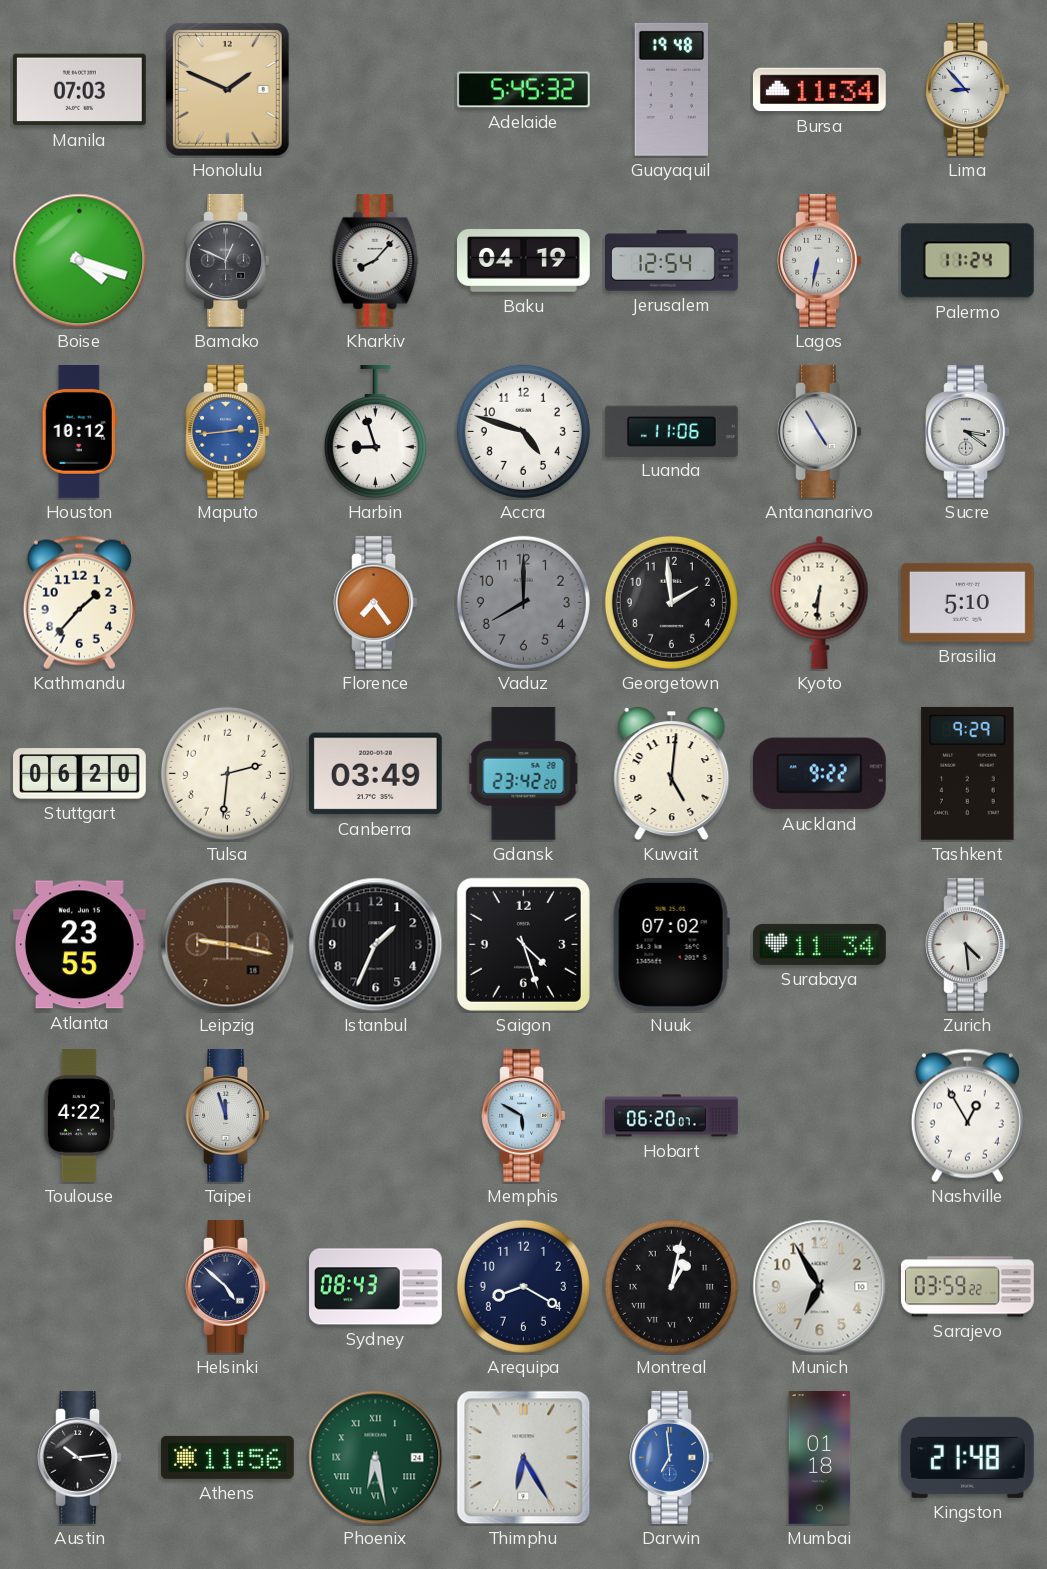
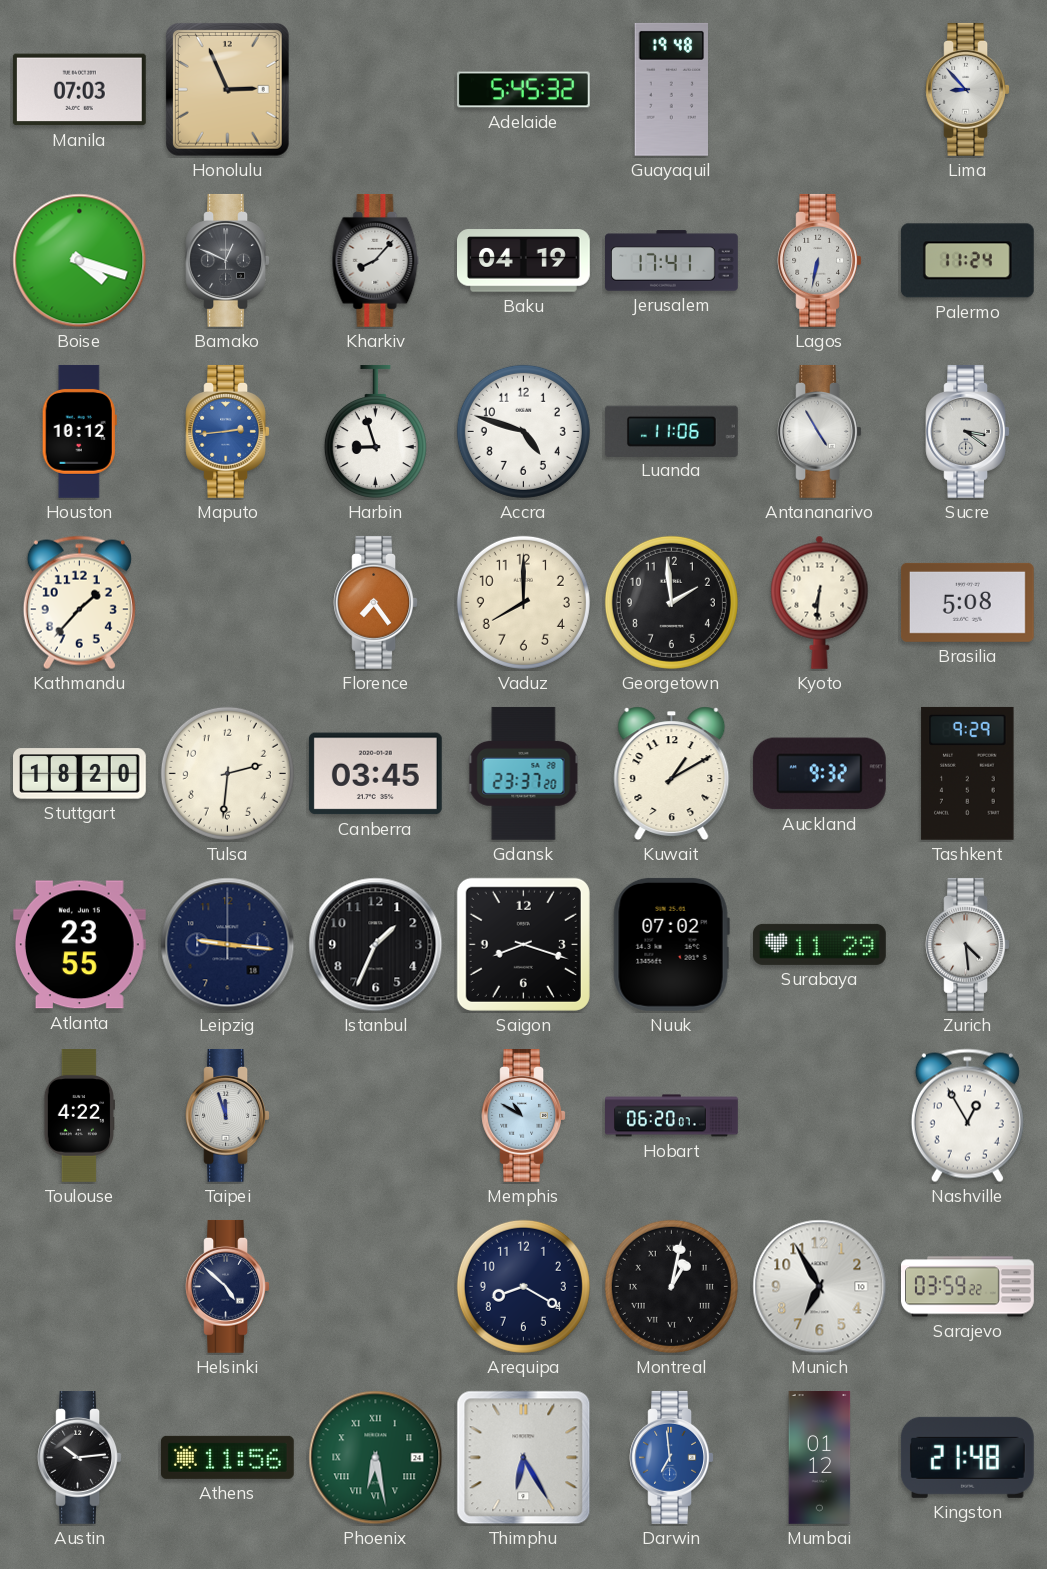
Honolulu: 1:49 -> 2:56
Bursa: 11:34 -> none
Jerusalem: 12:54 -> 17:41
Vaduz dial: grey -> cream
Brasilia: 5:10 -> 5:08
Stuttgart: 06:20 -> 18:20
Canberra: 03:49 -> 03:45
Gdansk: 23:42 -> 23:37
Kuwait: 5:01 -> 1:10
Auckland: 9:22 -> 9:32
Leipzig: 9:17 -> 9:16
Leipzig dial: brown -> navy
Saigon: 4:27 -> 8:18
Surabaya: 11:34 -> 11:29
Memphis: 5:50 -> 10:50
Sydney: 08:43 -> none
Mumbai: 01:18 -> 01:12
